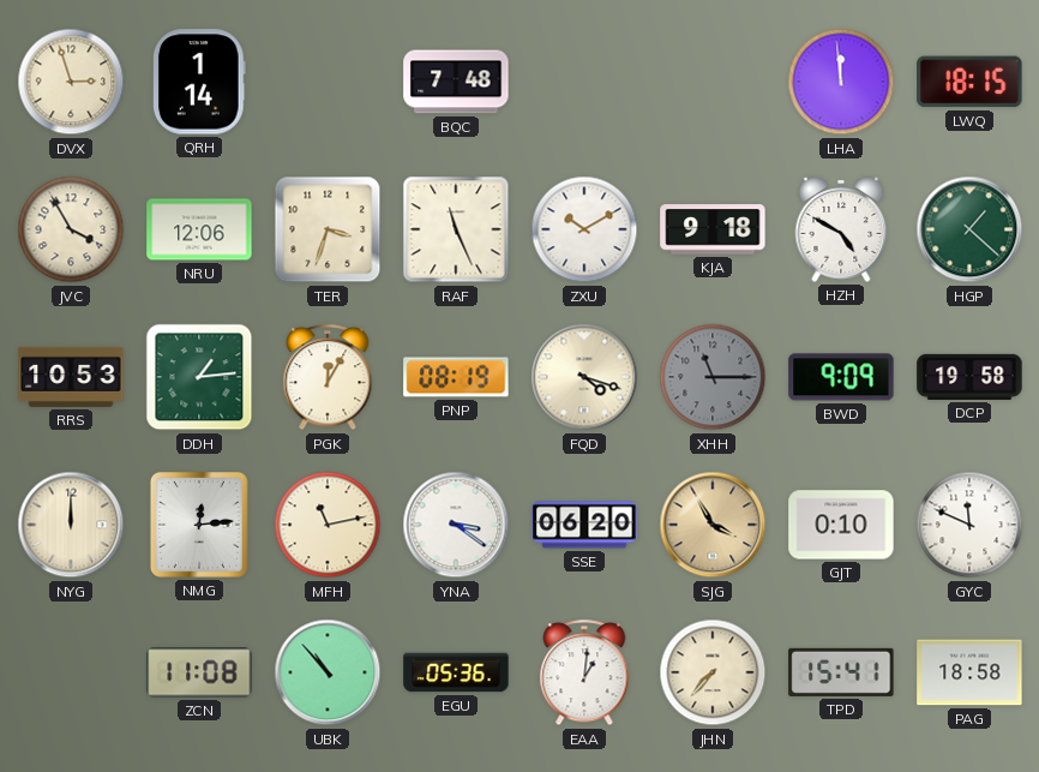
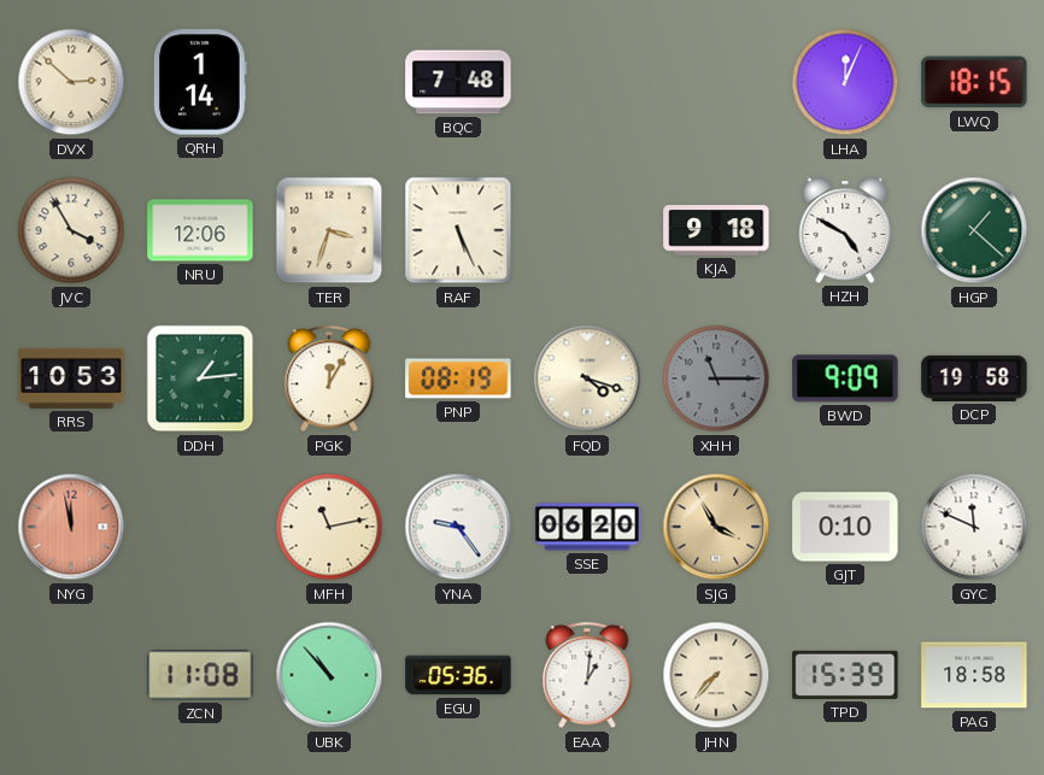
DVX: 2:57 -> 2:52
LHA: 11:59 -> 12:04
RAF: 11:26 -> 5:26
ZXU: 10:10 -> none
NYG: 12:00 -> 11:58
NYG dial: cream -> salmon
NMG: 12:14 -> none
YNA: 3:21 -> 9:24
TPD: 15:41 -> 15:39
